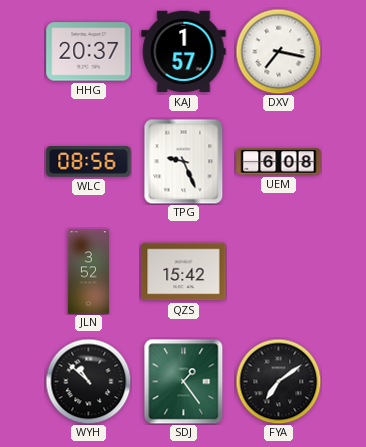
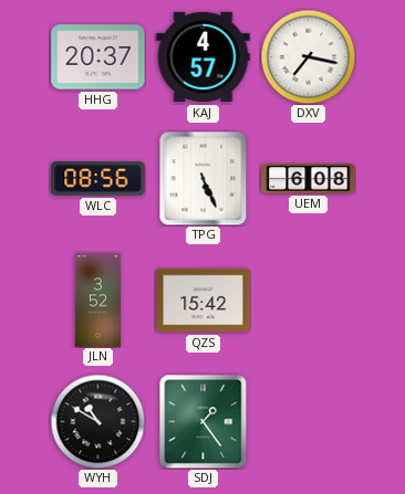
KAJ: 1:57 -> 4:57
TPG: 9:26 -> 5:26
WYH: 10:52 -> 10:50
FYA: 7:09 -> none
